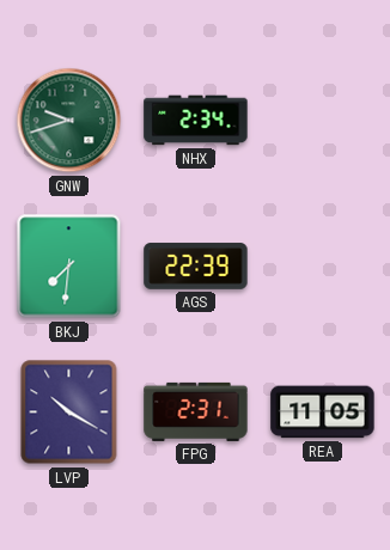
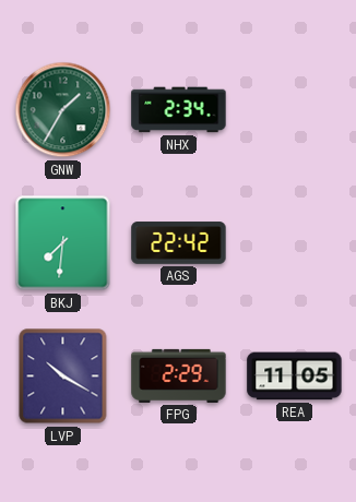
GNW: 9:42 -> 1:35
AGS: 22:39 -> 22:42
FPG: 2:31 -> 2:29
